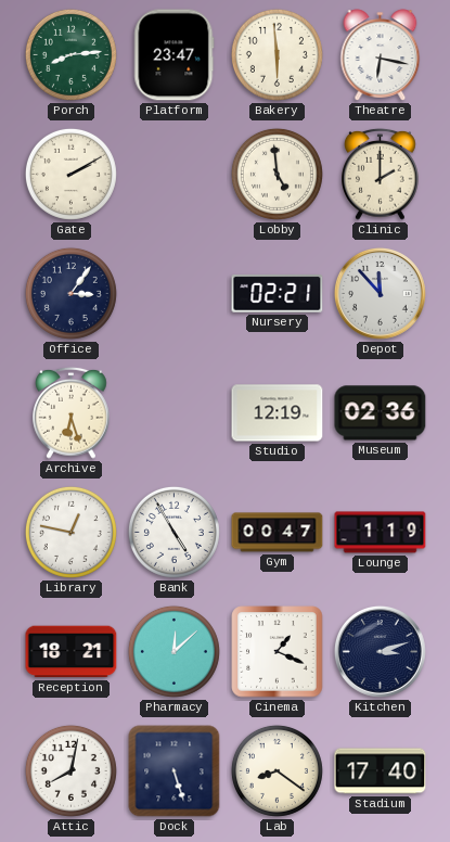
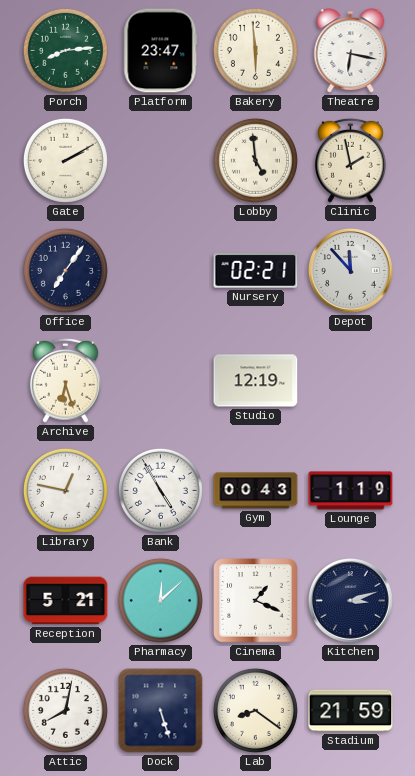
Clinic: 2:00 -> 1:58
Office: 3:06 -> 7:06
Museum: 02:36 -> none
Gym: 00:47 -> 00:43
Reception: 18:21 -> 5:21
Stadium: 17:40 -> 21:59
